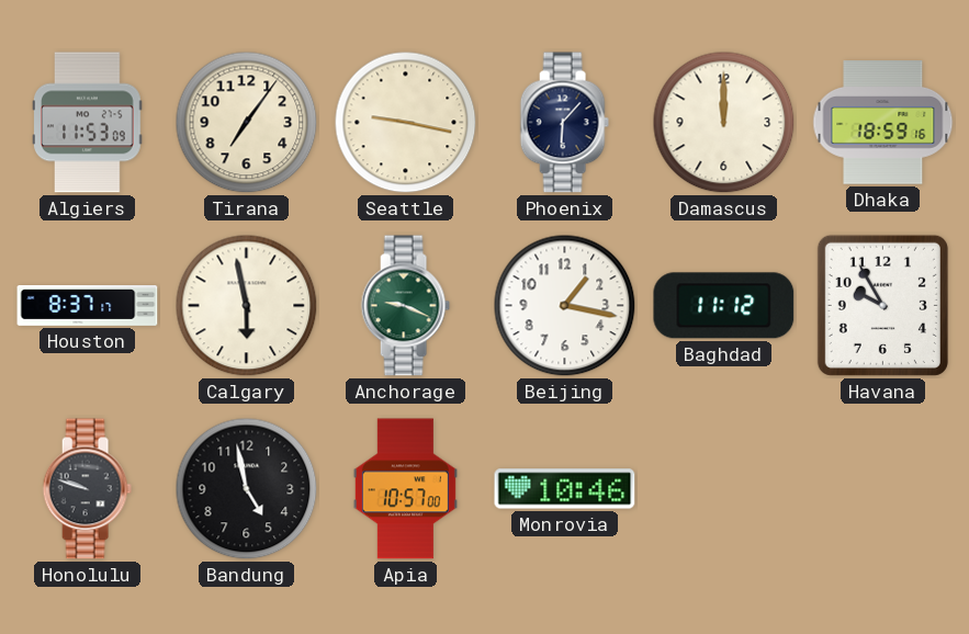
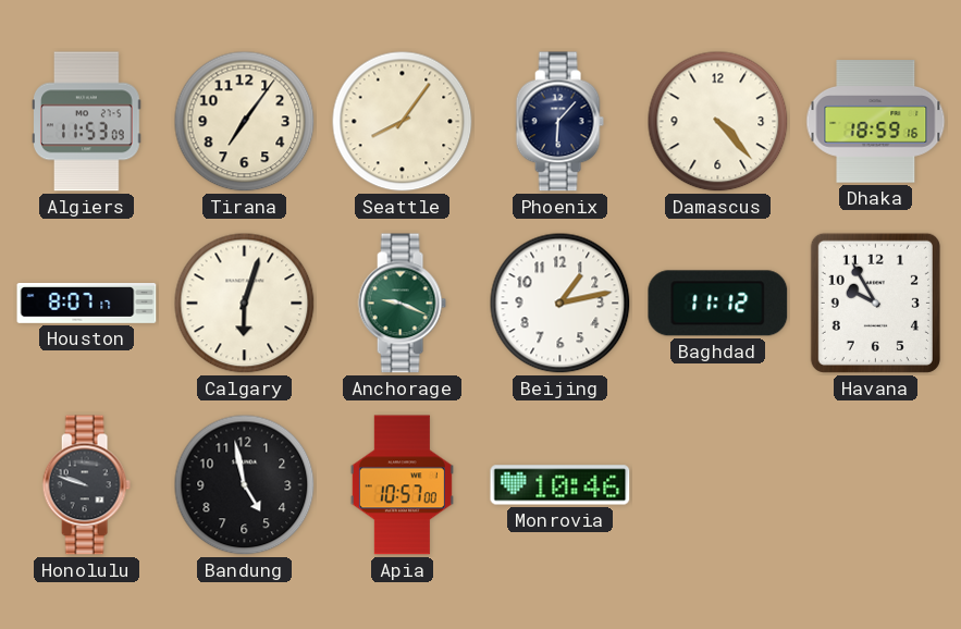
Seattle: 9:17 -> 8:06
Damascus: 12:00 -> 4:23
Houston: 8:37 -> 8:07
Calgary: 5:58 -> 6:03
Beijing: 1:17 -> 1:13
